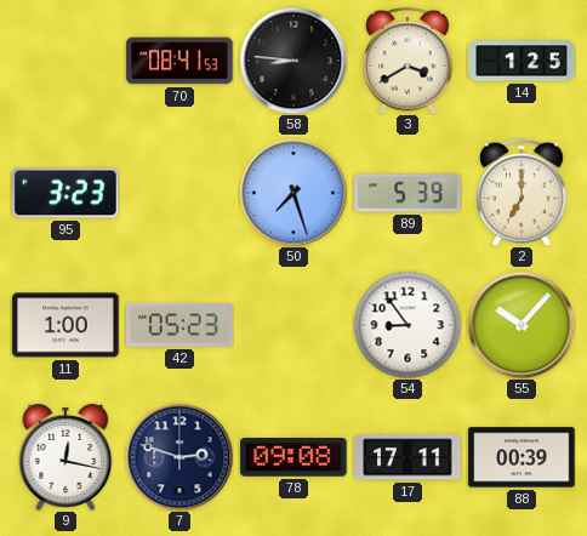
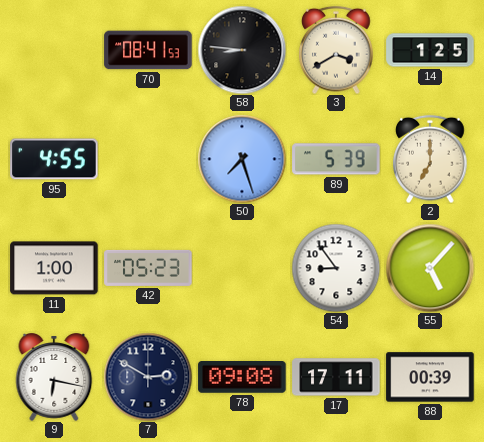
95: 3:23 -> 4:55
55: 10:07 -> 5:07
9: 12:17 -> 6:17
7: 2:48 -> 2:50
